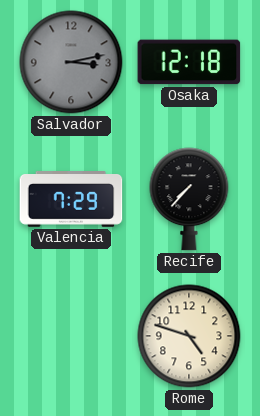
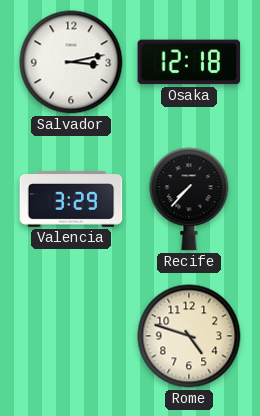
Salvador dial: grey -> white
Valencia: 7:29 -> 3:29
